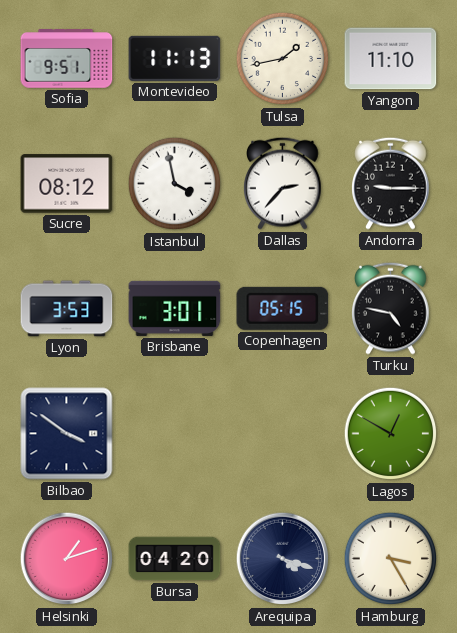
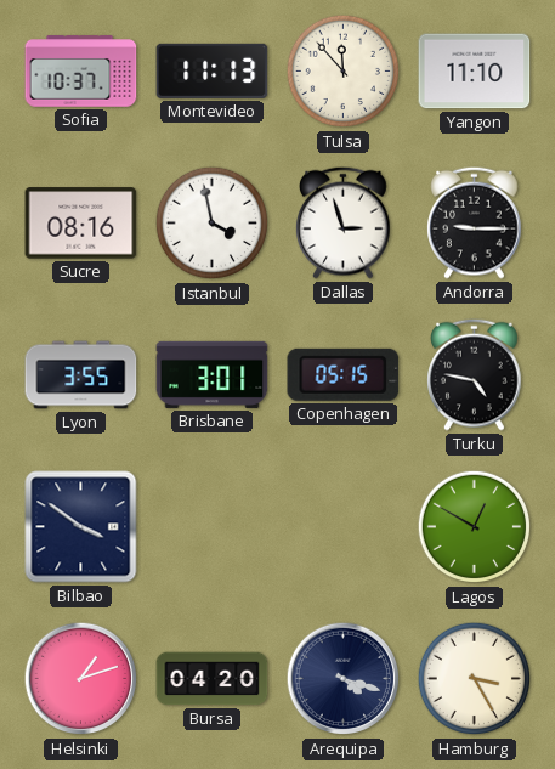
Sofia: 9:51 -> 10:37
Tulsa: 1:43 -> 11:53
Sucre: 08:12 -> 08:16
Dallas: 2:37 -> 2:57
Lyon: 3:53 -> 3:55
